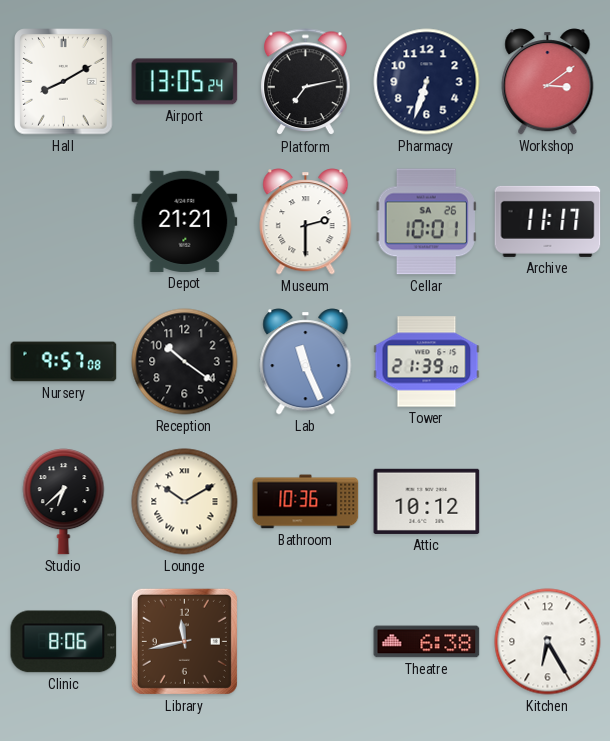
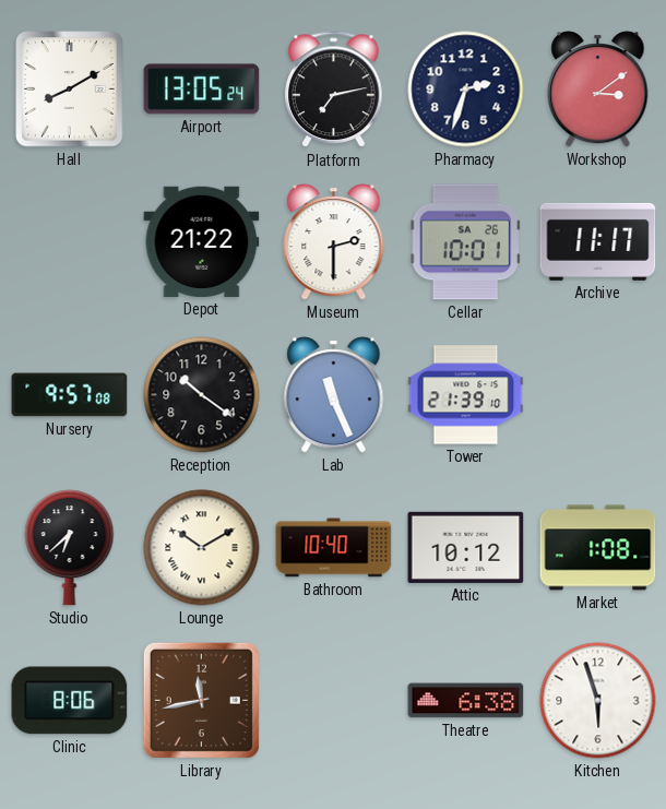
Pharmacy: 6:33 -> 2:33
Depot: 21:21 -> 21:22
Bathroom: 10:36 -> 10:40
Market: none -> 1:08
Kitchen: 6:25 -> 5:57
